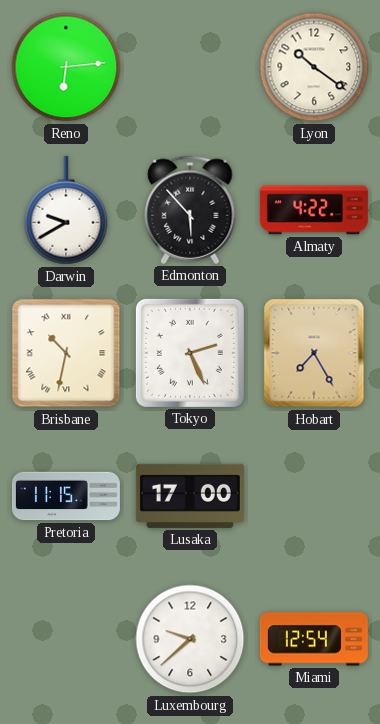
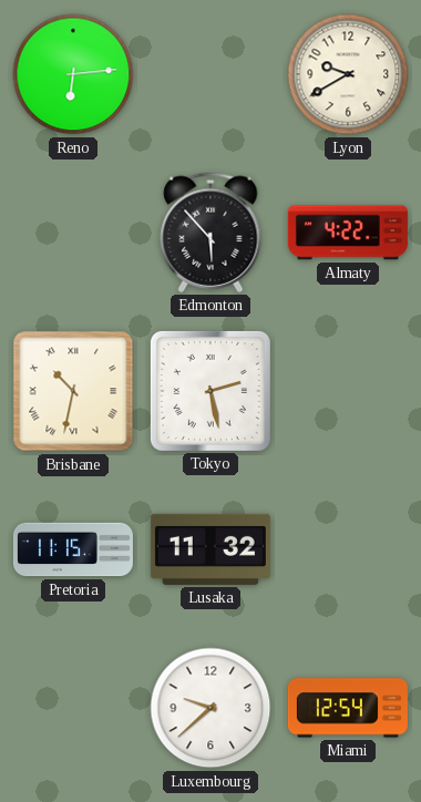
Lyon: 10:21 -> 9:40
Darwin: 9:40 -> none
Tokyo: 2:26 -> 2:28
Hobart: 7:25 -> none
Lusaka: 17:00 -> 11:32
